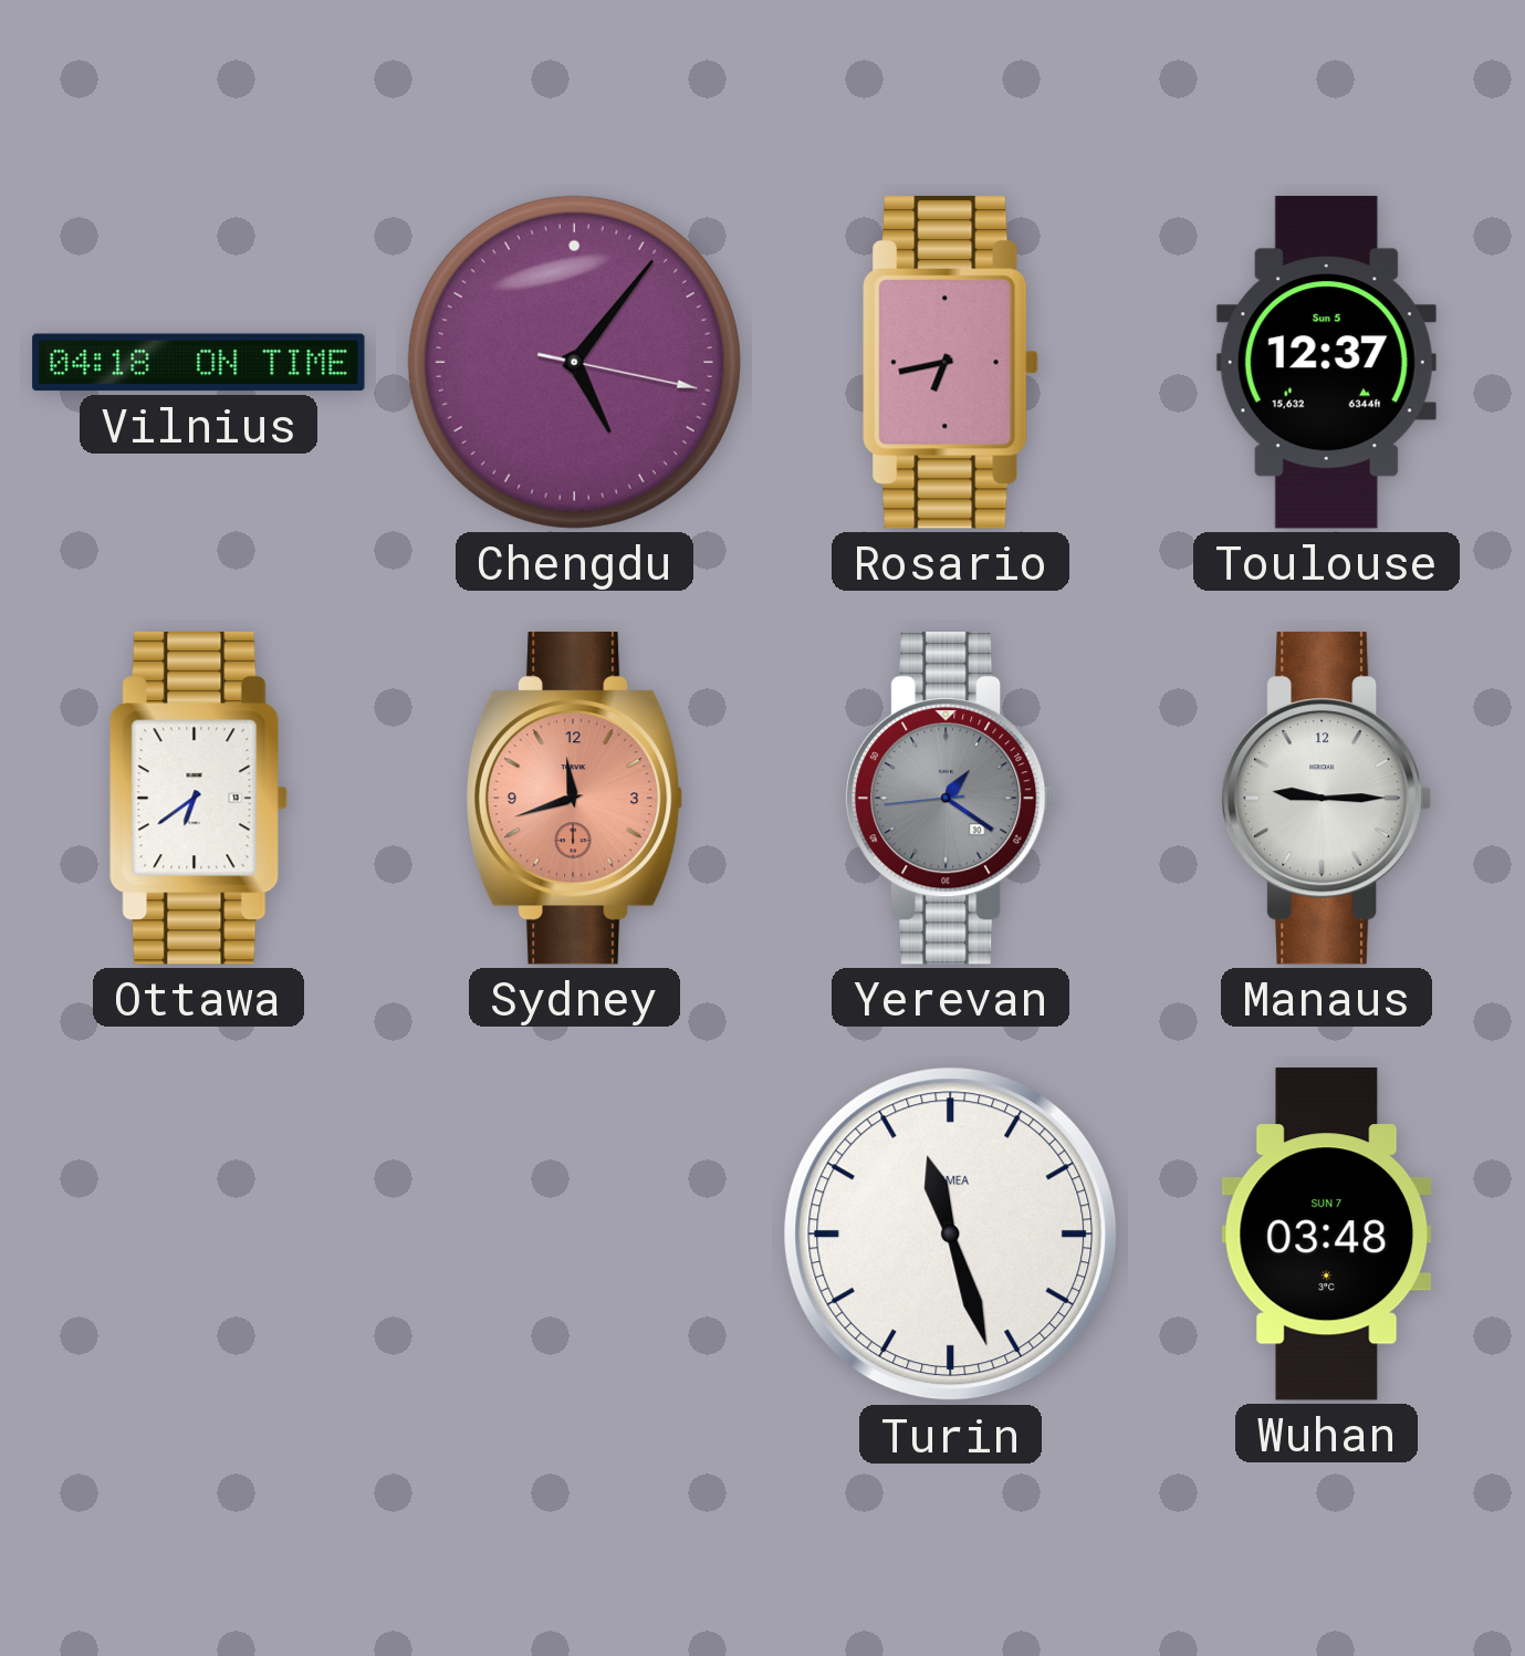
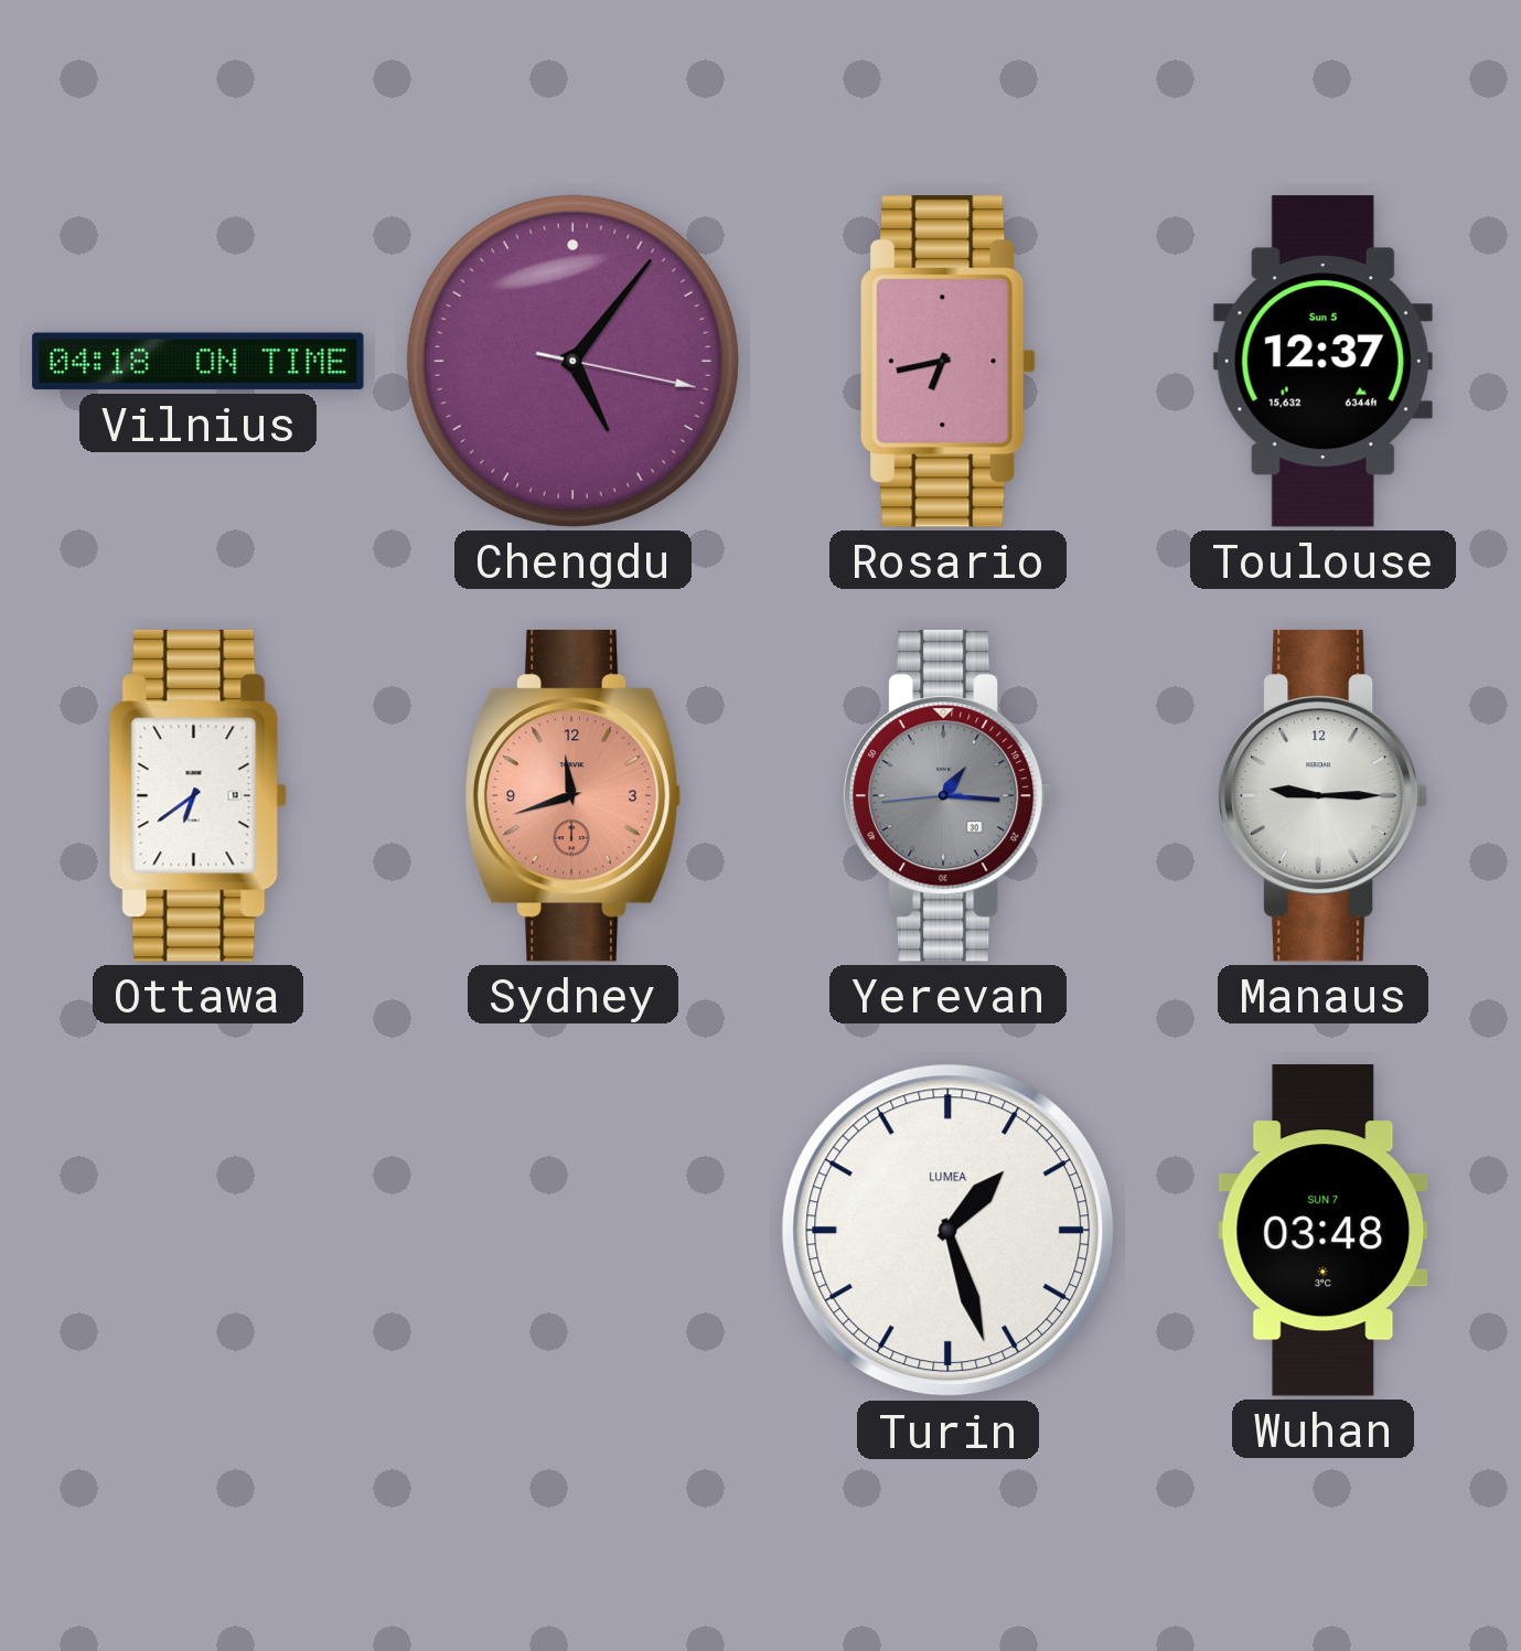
Yerevan: 1:20 -> 1:15
Turin: 11:27 -> 1:27
